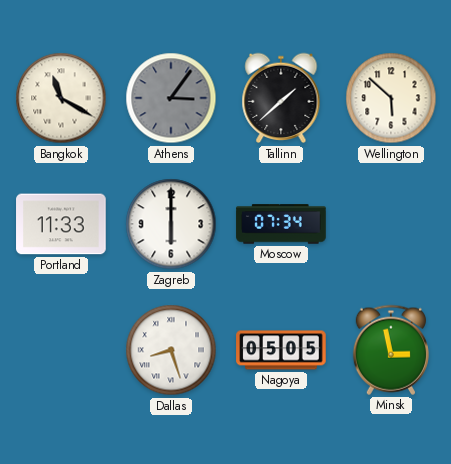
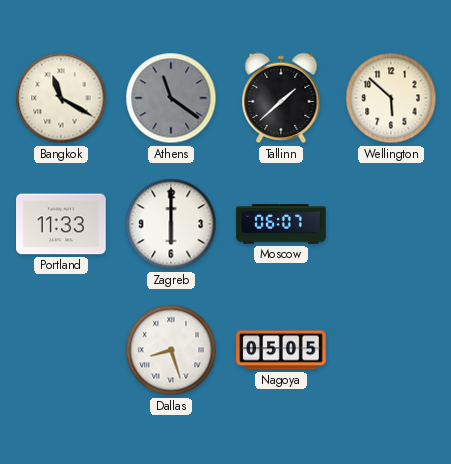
Athens: 3:06 -> 11:21
Moscow: 07:34 -> 06:07
Minsk: 2:58 -> none
